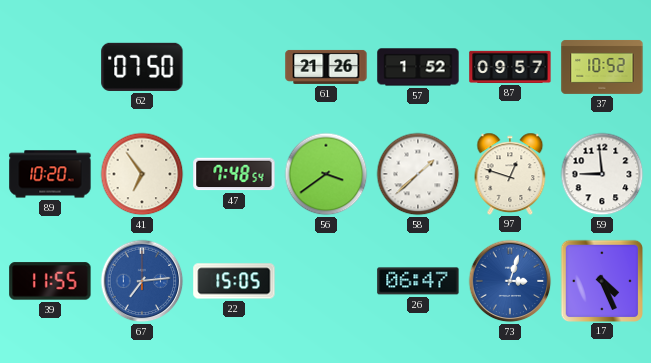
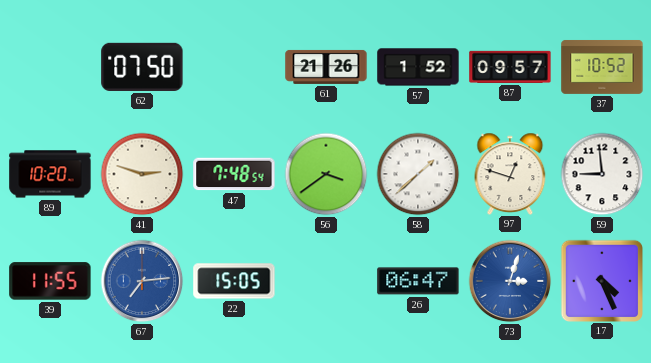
41: 6:54 -> 2:48
